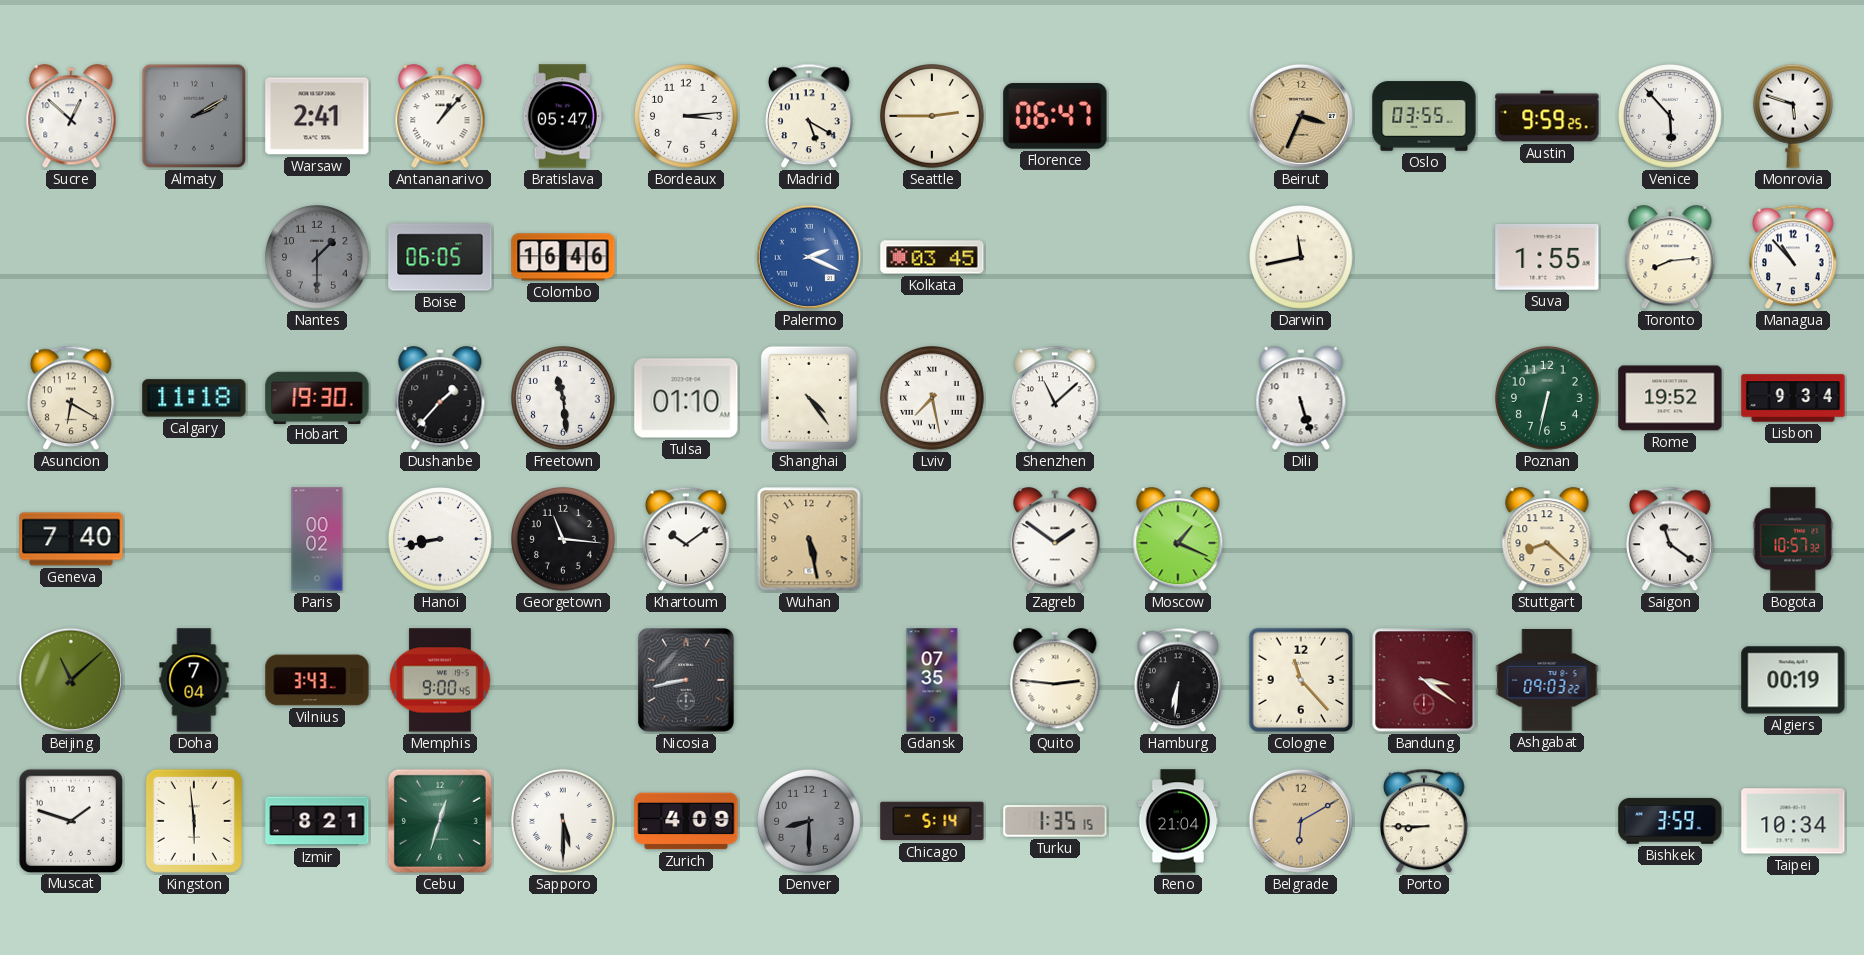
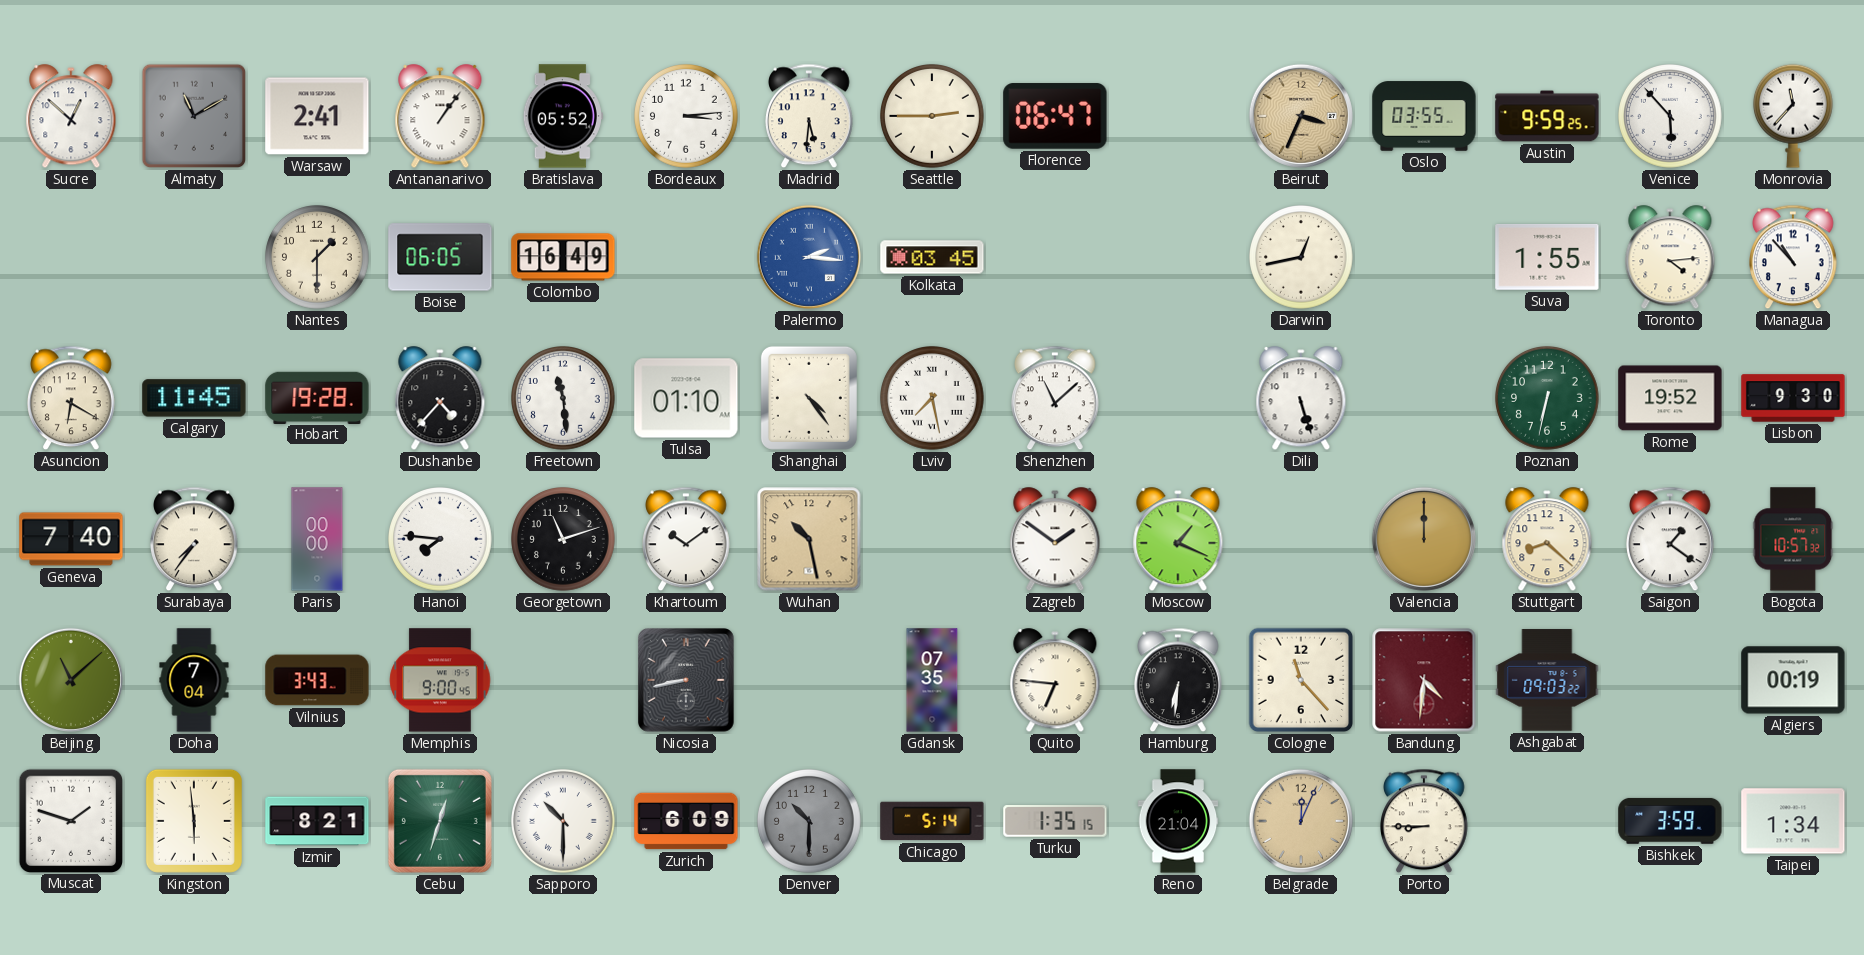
Almaty: 2:10 -> 11:10
Antananarivo: 1:07 -> 1:06
Bratislava: 05:47 -> 05:52
Madrid: 5:20 -> 5:31
Monrovia: 5:48 -> 11:37
Nantes dial: grey -> cream
Colombo: 16:46 -> 16:49
Palermo: 2:19 -> 2:16
Darwin: 11:43 -> 12:43
Toronto: 8:14 -> 4:14
Calgary: 11:18 -> 11:45
Hobart: 19:30 -> 19:28
Dushanbe: 1:37 -> 4:37
Lisbon: 9:34 -> 9:30
Surabaya: none -> 7:36
Paris: 00:02 -> 00:00
Hanoi: 8:43 -> 7:46
Georgetown: 11:16 -> 11:12
Wuhan: 5:28 -> 10:28
Valencia: none -> 12:00
Saigon: 11:21 -> 1:21
Quito: 2:46 -> 6:46
Bandung: 3:21 -> 4:31
Sapporo: 5:30 -> 10:30
Zurich: 4:09 -> 6:09
Denver: 8:30 -> 10:30
Belgrade: 6:10 -> 12:04
Taipei: 10:34 -> 1:34
